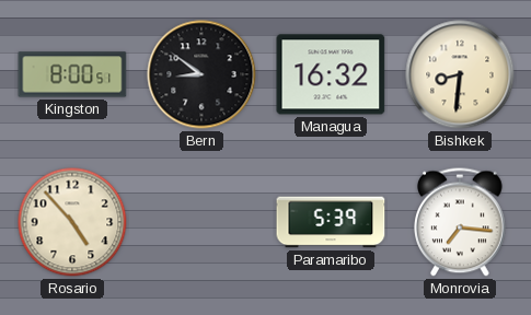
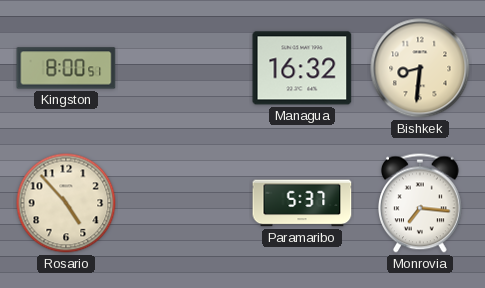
Bern: 8:51 -> none
Paramaribo: 5:39 -> 5:37
